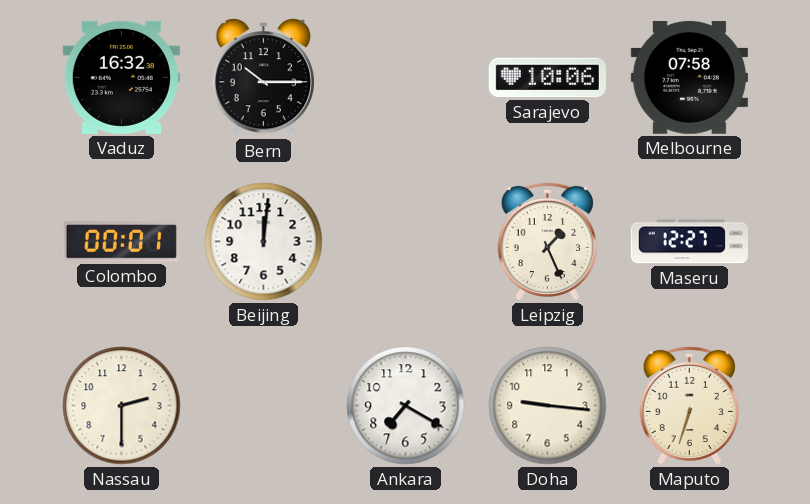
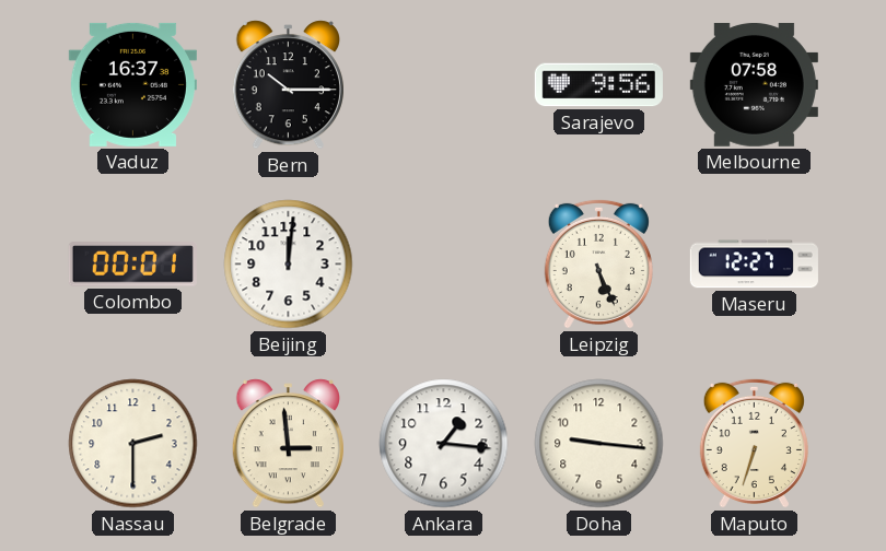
Vaduz: 16:32 -> 16:37
Sarajevo: 10:06 -> 9:56
Leipzig: 1:26 -> 5:26
Belgrade: none -> 2:59
Ankara: 7:20 -> 1:16
